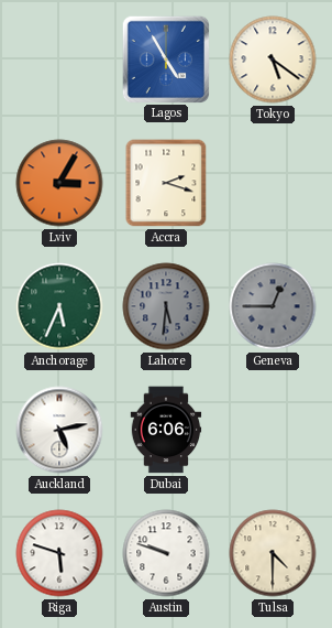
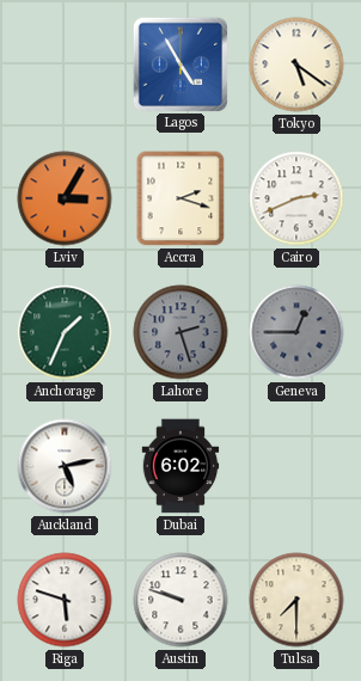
Cairo: none -> 2:41
Anchorage: 5:34 -> 1:34
Lahore: 5:31 -> 2:27
Dubai: 6:06 -> 6:02
Tulsa: 4:30 -> 7:30
